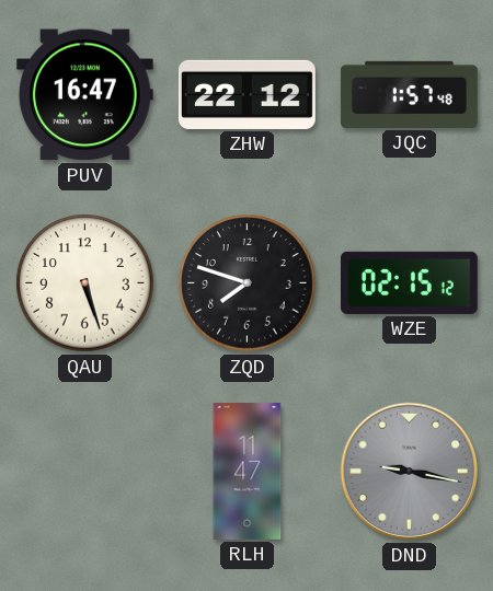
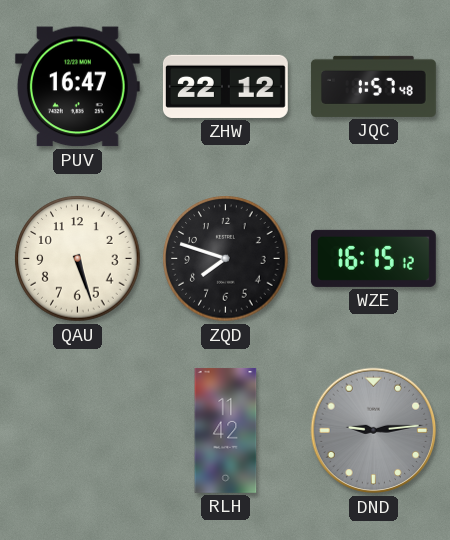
WZE: 02:15 -> 16:15
RLH: 11:47 -> 11:42
DND: 9:17 -> 9:14
